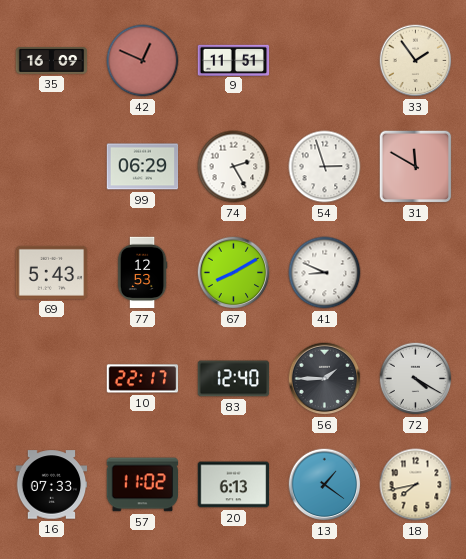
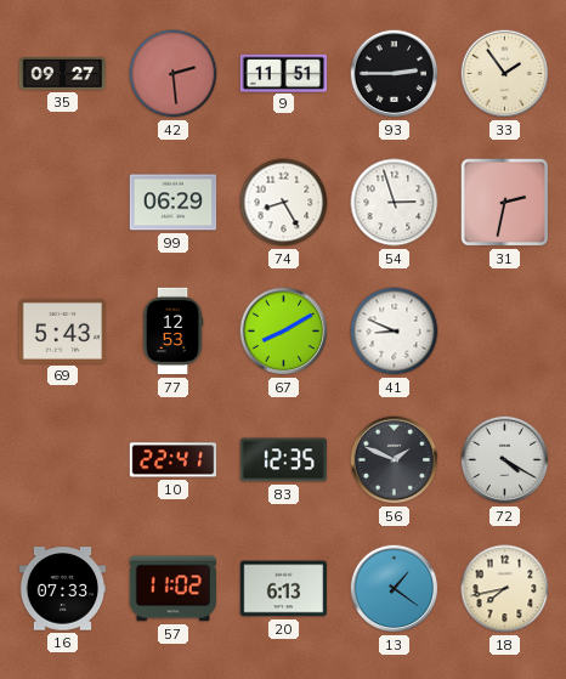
35: 16:09 -> 09:27
42: 12:49 -> 2:29
93: none -> 2:45
74: 2:25 -> 8:25
31: 11:50 -> 2:32
10: 22:17 -> 22:41
83: 12:40 -> 12:35
56: 1:45 -> 1:49
